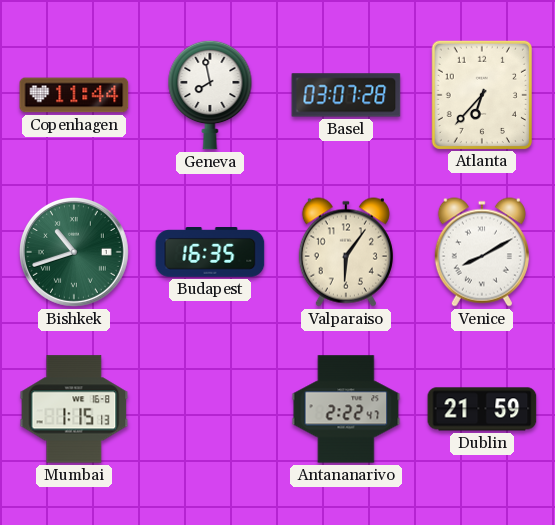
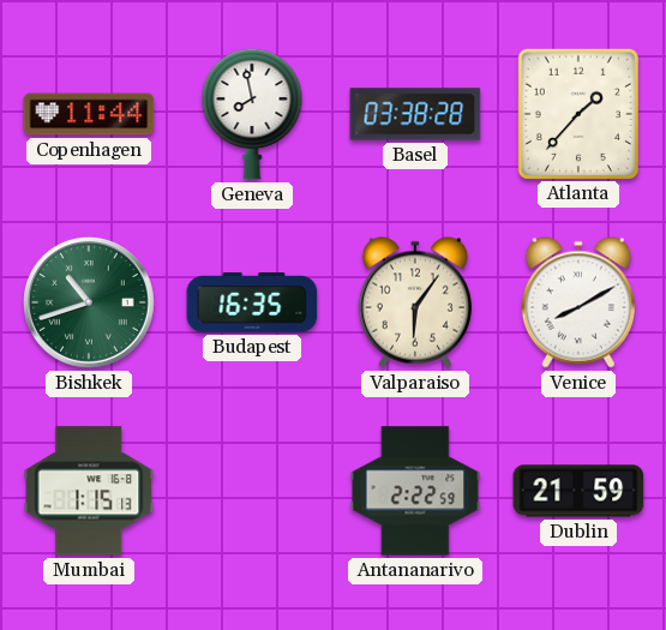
Basel: 03:07 -> 03:38
Atlanta: 6:37 -> 1:37
Antananarivo: 2:22:47 -> 2:22:59
